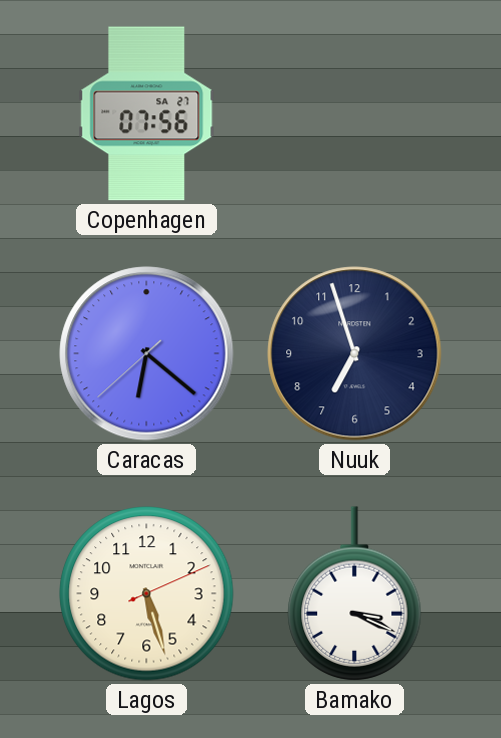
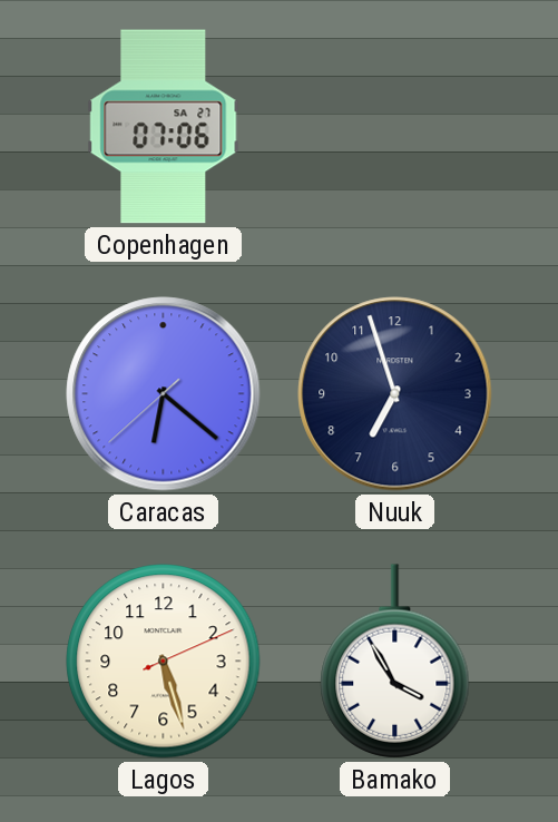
Copenhagen: 07:56 -> 07:06
Bamako: 3:19 -> 3:55
